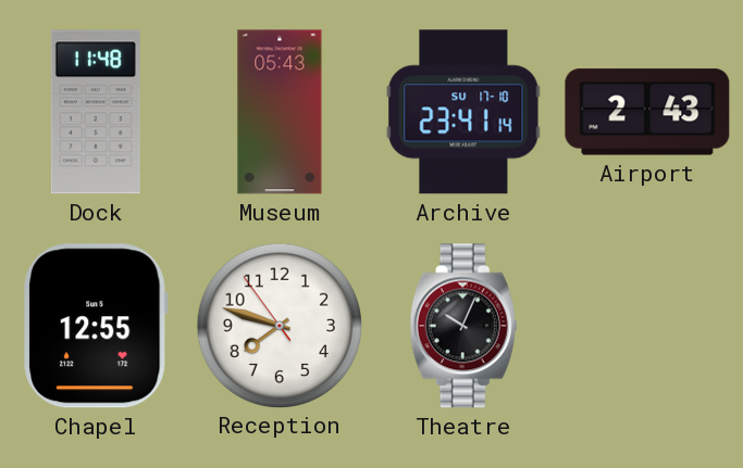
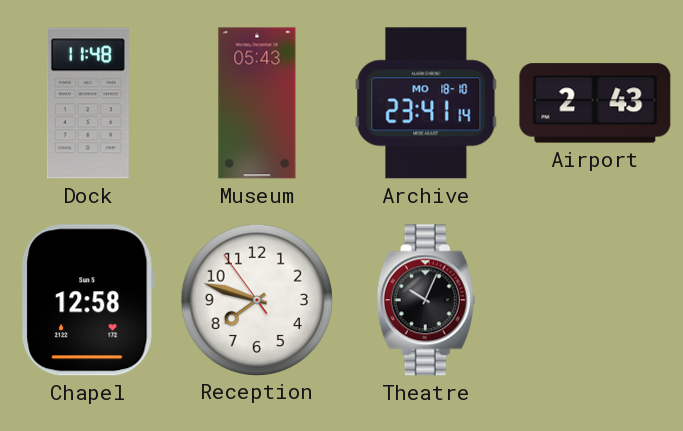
Archive date: SU 17-10 -> MO 18-10
Chapel: 12:55 -> 12:58
